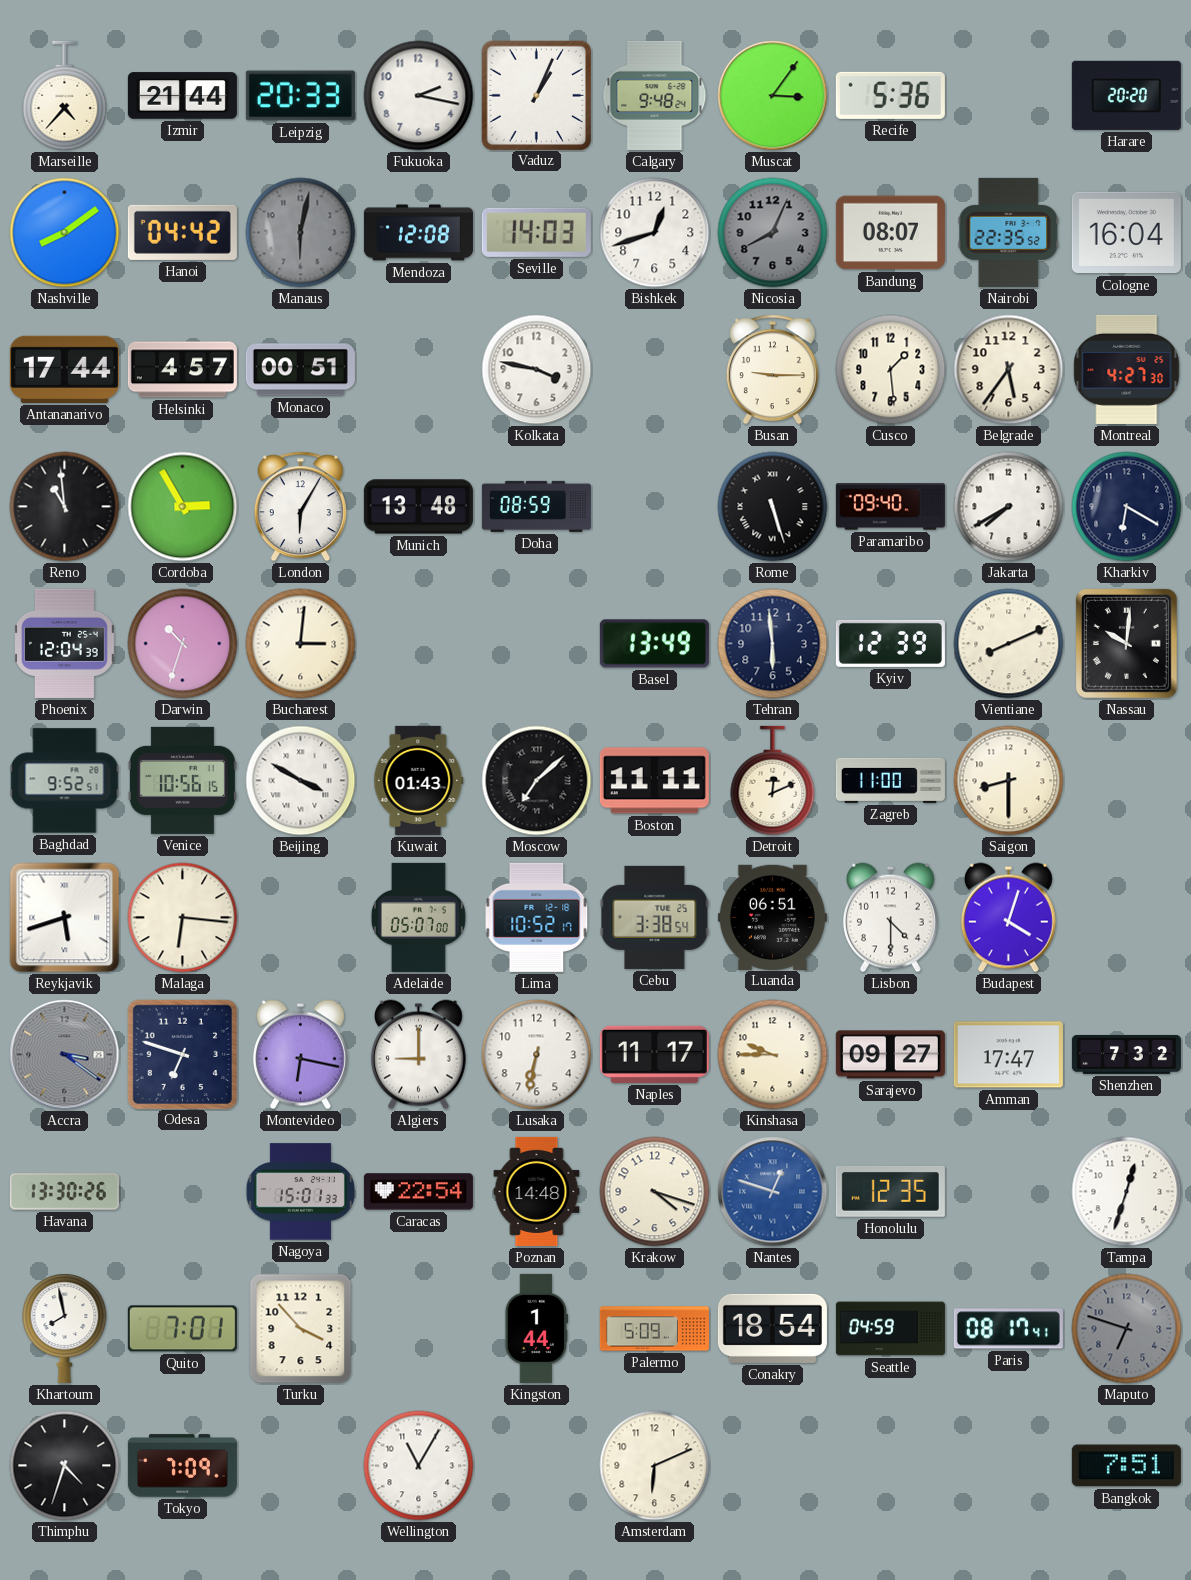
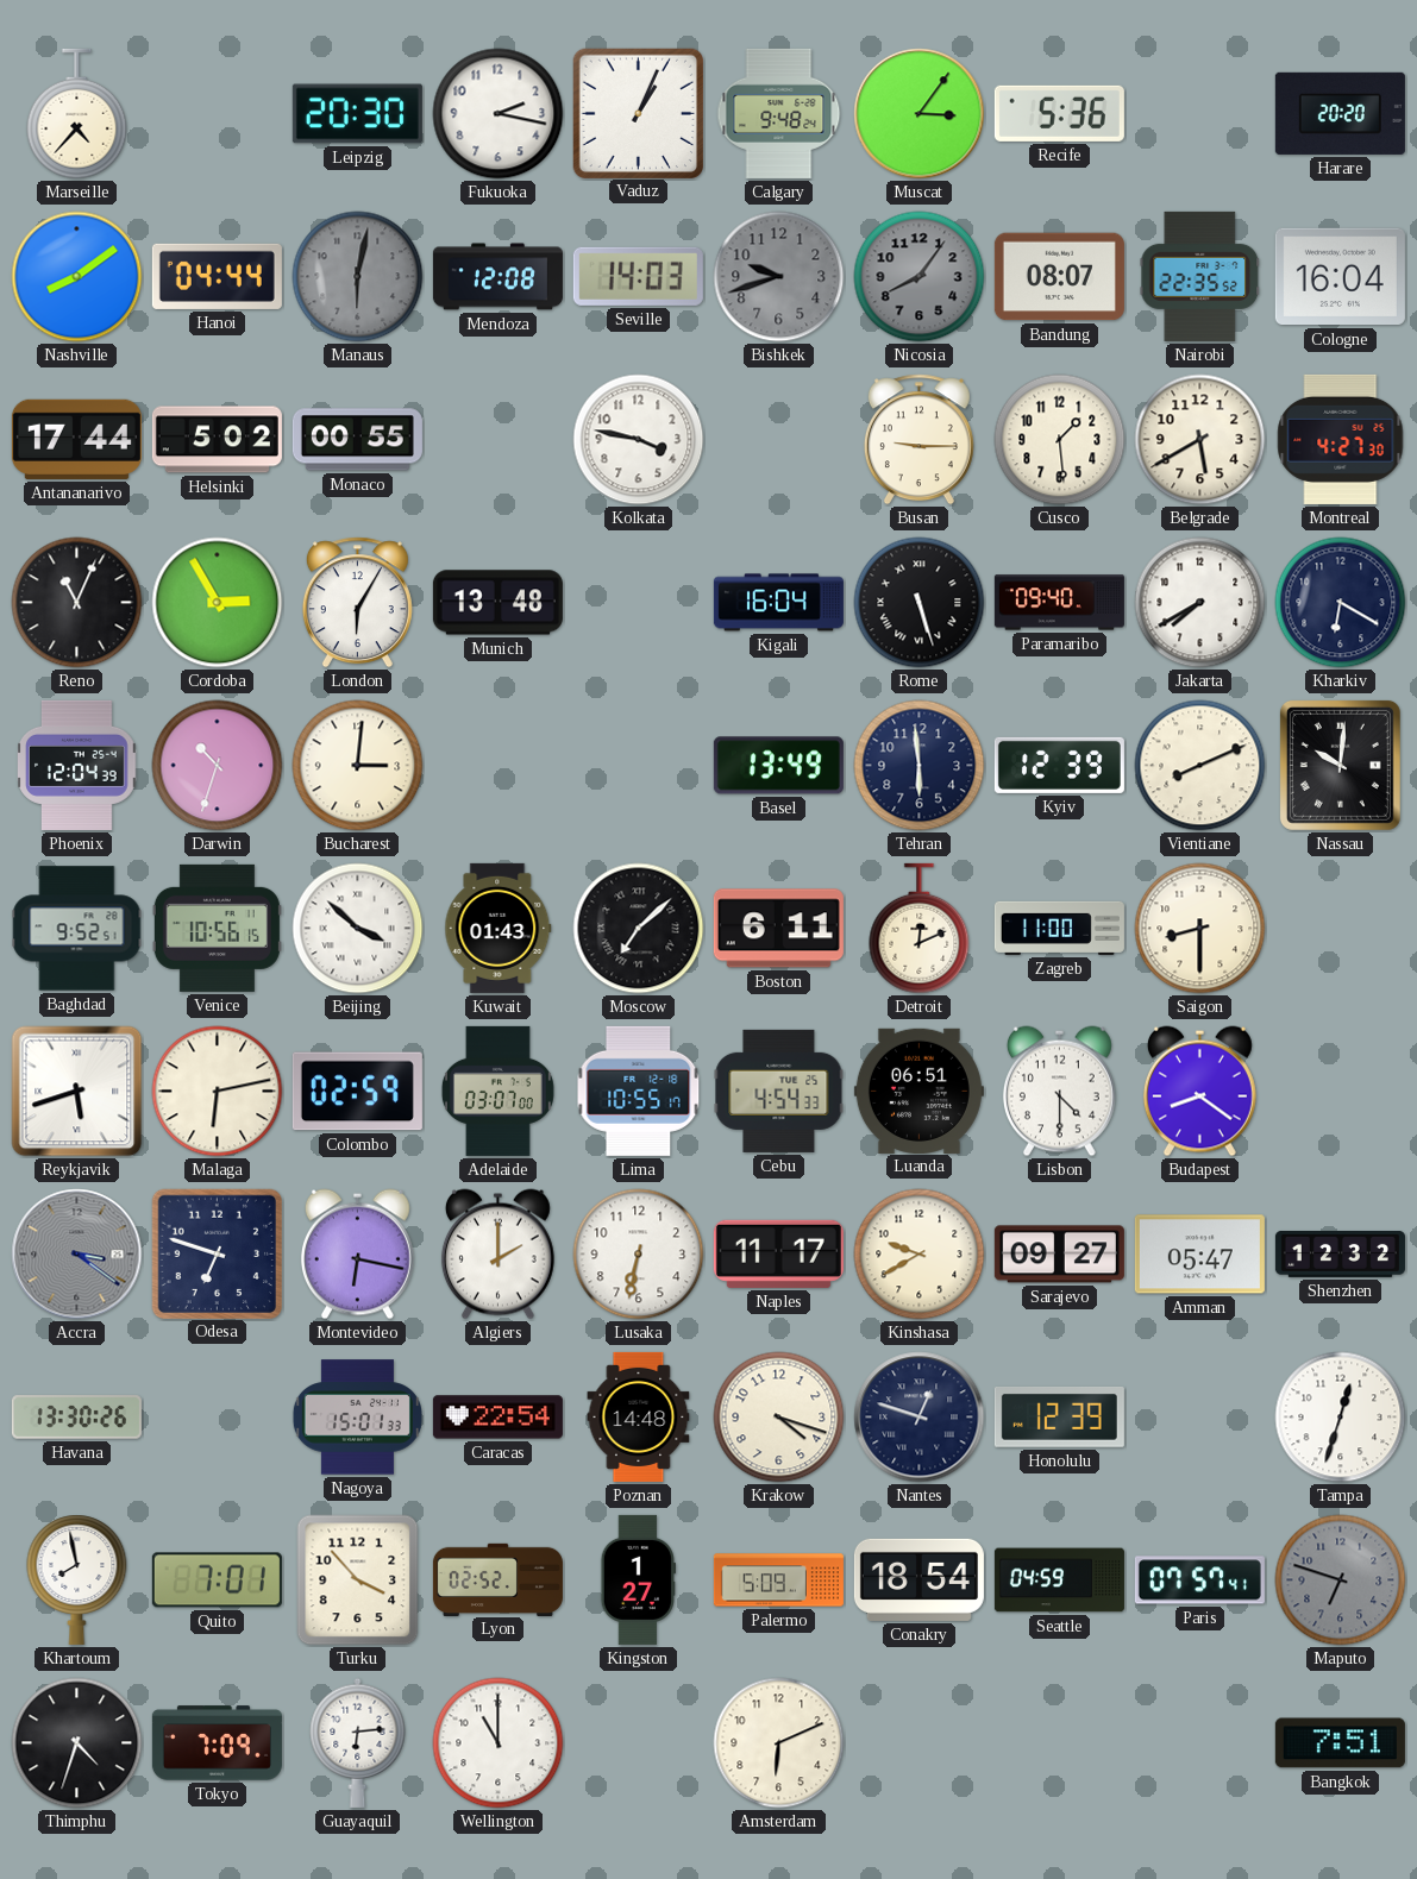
Izmir: 21:44 -> none
Leipzig: 20:33 -> 20:30
Hanoi: 04:42 -> 04:44
Bishkek: 12:42 -> 9:42
Bishkek dial: white -> grey
Nicosia: 8:04 -> 8:06
Helsinki: 4:57 -> 5:02
Monaco: 00:51 -> 00:55
Belgrade: 5:36 -> 5:40
Reno: 10:59 -> 11:04
Doha: 08:59 -> none
Kigali: none -> 16:04
Beijing: 3:50 -> 3:52
Boston: 11:11 -> 6:11
Malaga: 6:16 -> 6:13
Colombo: none -> 02:59
Adelaide: 05:07 -> 03:07
Lima: 10:52 -> 10:55
Cebu: 3:38 -> 4:54
Budapest: 4:03 -> 8:21
Algiers: 9:00 -> 2:00
Kinshasa: 9:45 -> 9:40
Amman: 17:47 -> 05:47
Shenzhen: 7:32 -> 12:32
Nantes dial: blue -> navy
Honolulu: 12:35 -> 12:39
Lyon: none -> 02:52
Kingston: 1:44 -> 1:27
Paris: 08:17 -> 07:57
Guayaquil: none -> 6:14
Wellington: 11:05 -> 11:00
